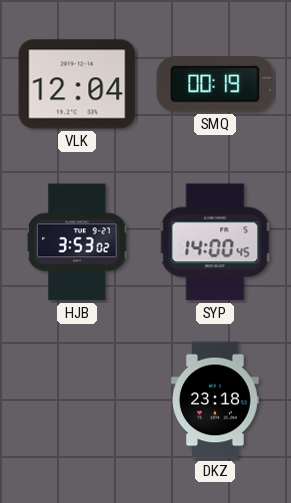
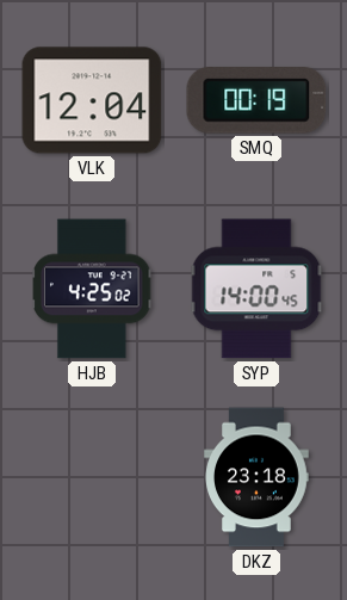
HJB: 3:53 -> 4:25
